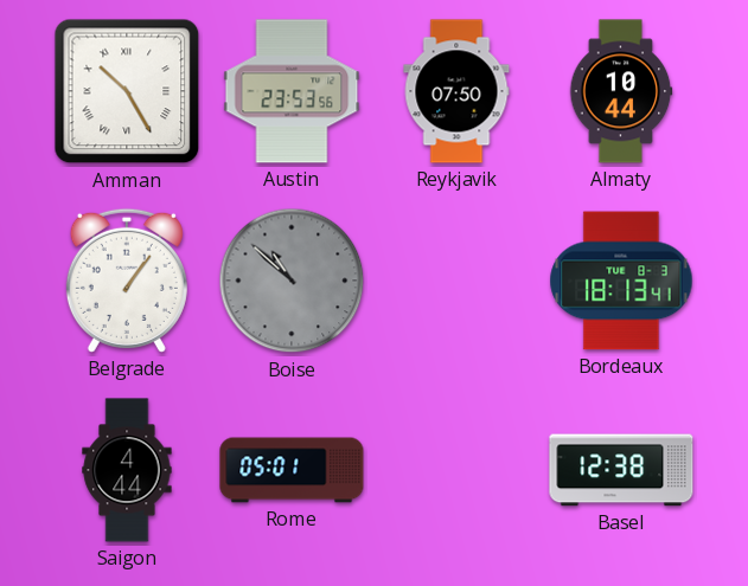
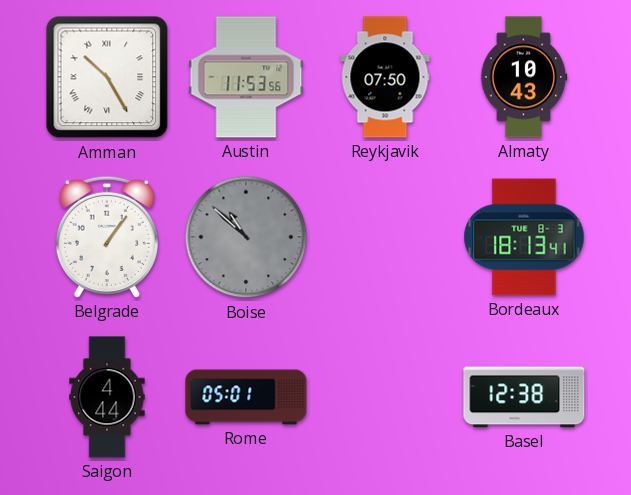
Austin: 23:53 -> 11:53
Almaty: 10:44 -> 10:43
